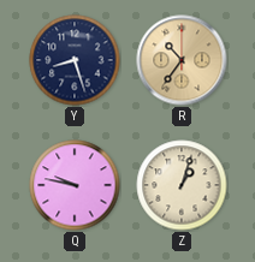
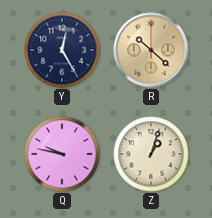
Y: 8:27 -> 12:25
R: 10:36 -> 10:22
